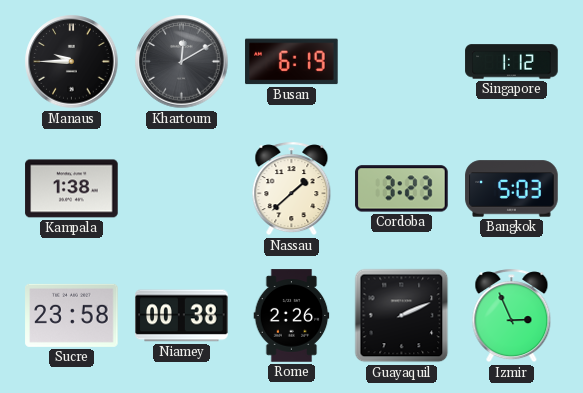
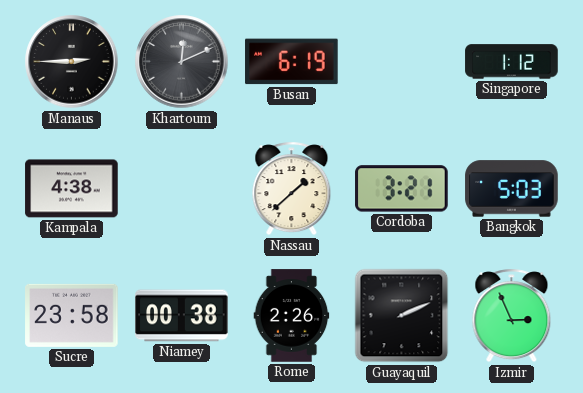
Manaus: 9:45 -> 2:45
Khartoum: 12:10 -> 12:11
Kampala: 1:38 -> 4:38
Cordoba: 3:23 -> 3:21
